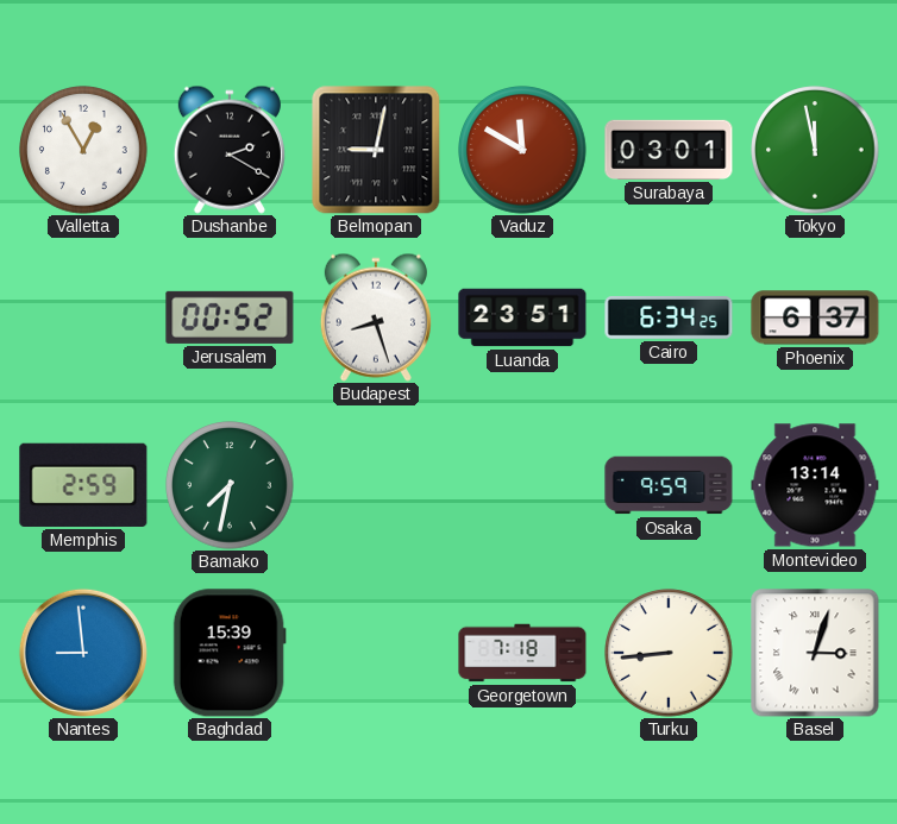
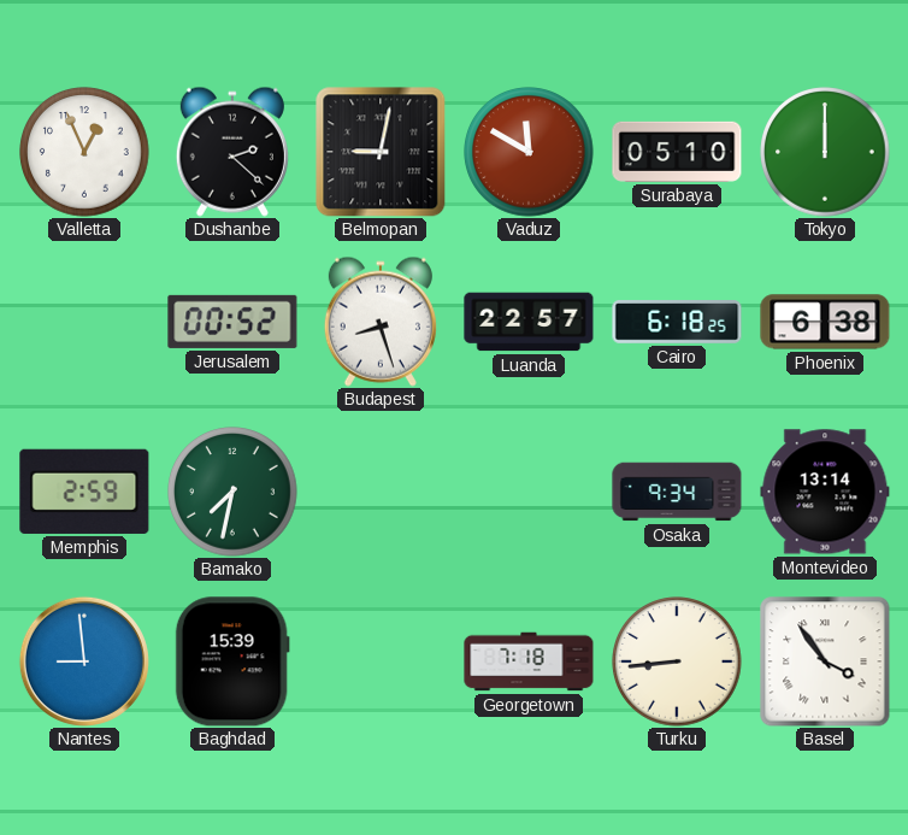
Valletta: 12:55 -> 12:56
Dushanbe: 2:20 -> 2:22
Surabaya: 03:01 -> 05:10
Tokyo: 11:58 -> 12:00
Luanda: 23:51 -> 22:57
Cairo: 6:34 -> 6:18
Phoenix: 6:37 -> 6:38
Osaka: 9:59 -> 9:34
Basel: 3:03 -> 3:54
